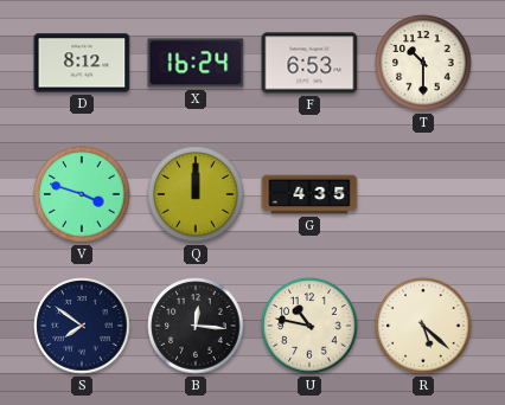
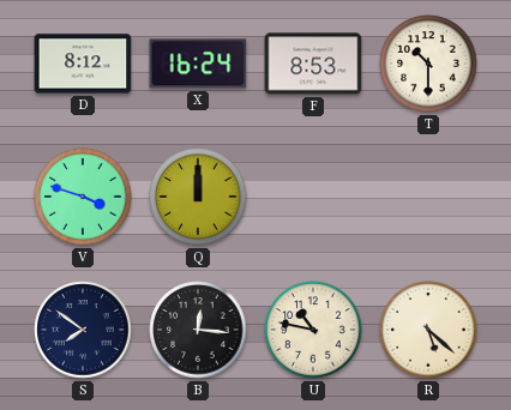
F: 6:53 -> 8:53
G: 4:35 -> none
